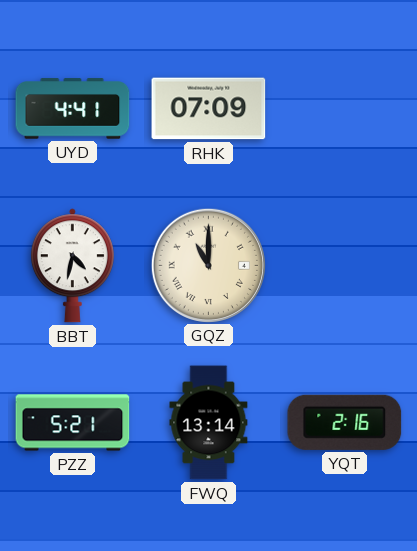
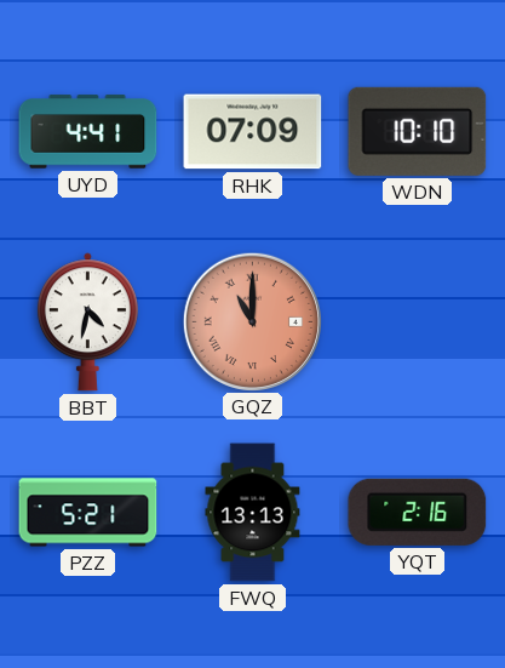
WDN: none -> 10:10
GQZ dial: cream -> salmon
FWQ: 13:14 -> 13:13
